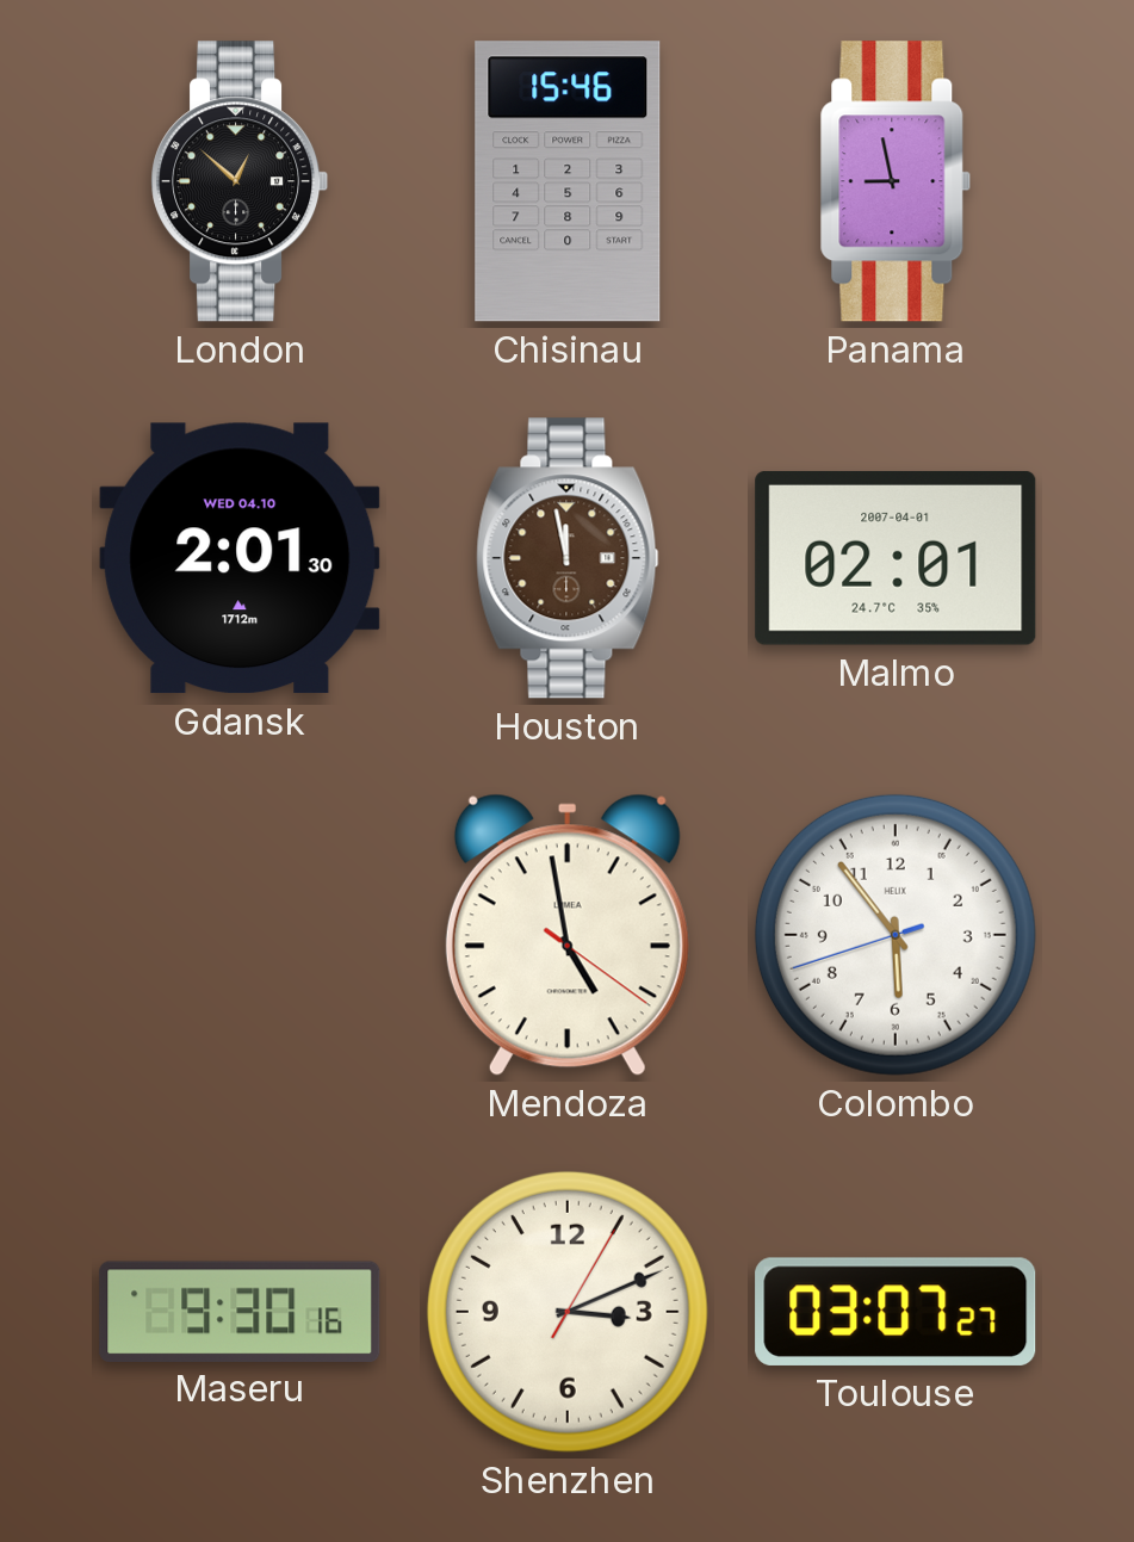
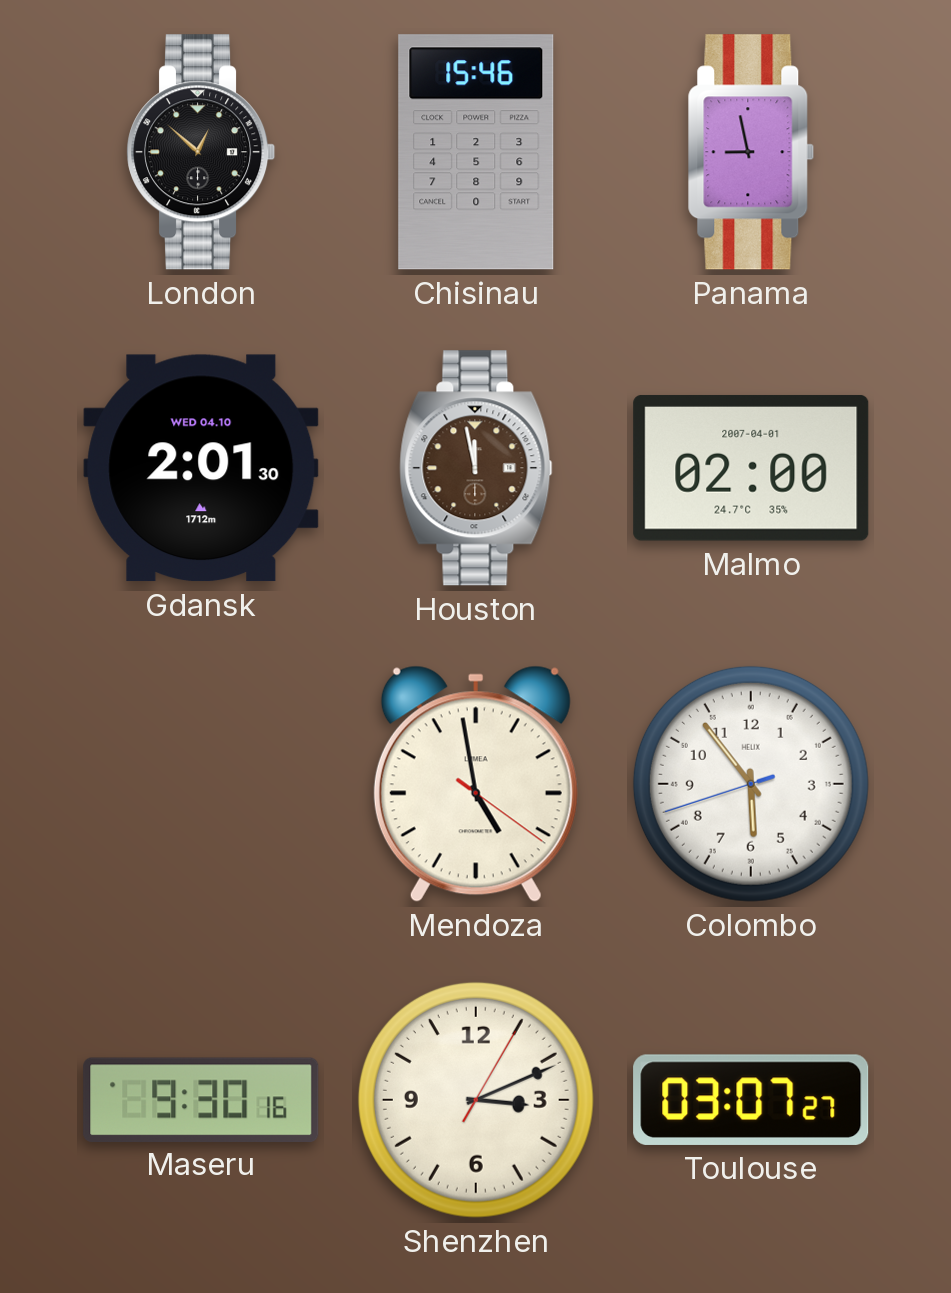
Malmo: 02:01 -> 02:00
